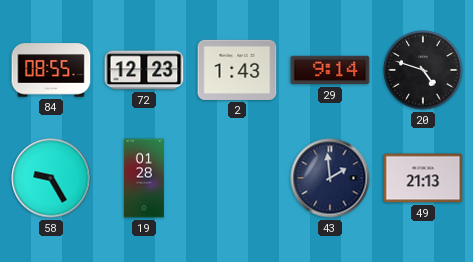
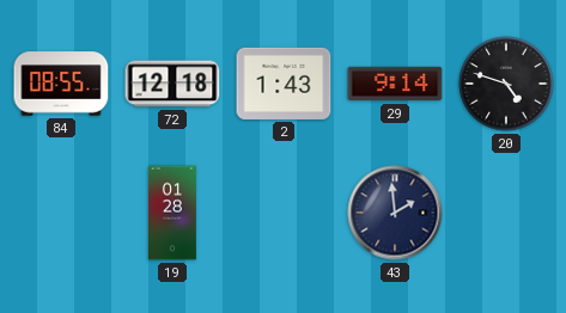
72: 12:23 -> 12:18
58: 9:25 -> none
49: 21:13 -> none
